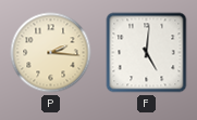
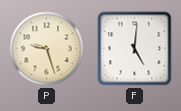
P: 2:16 -> 9:27
